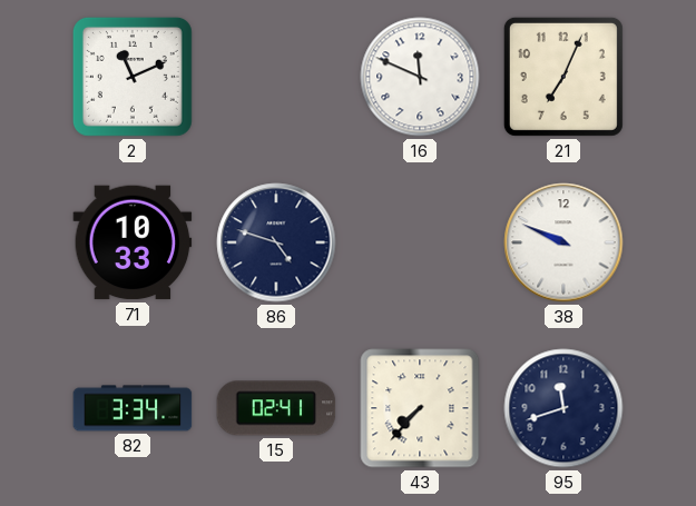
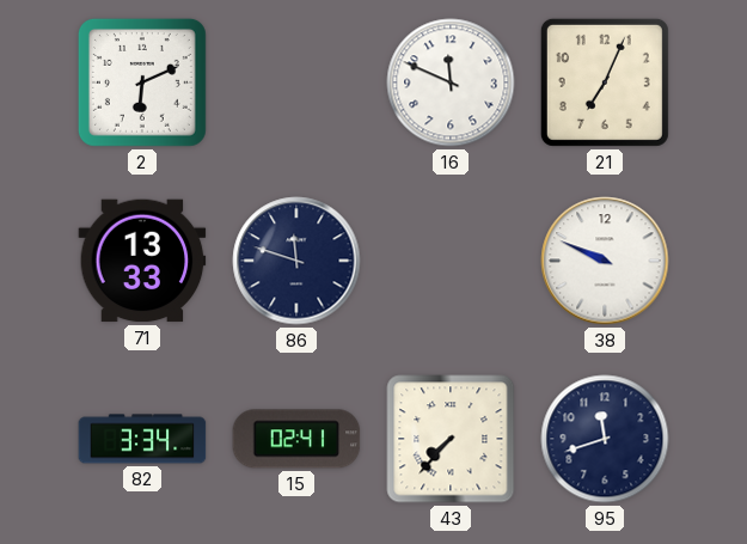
2: 11:11 -> 6:11
71: 10:33 -> 13:33
86: 4:48 -> 11:48
